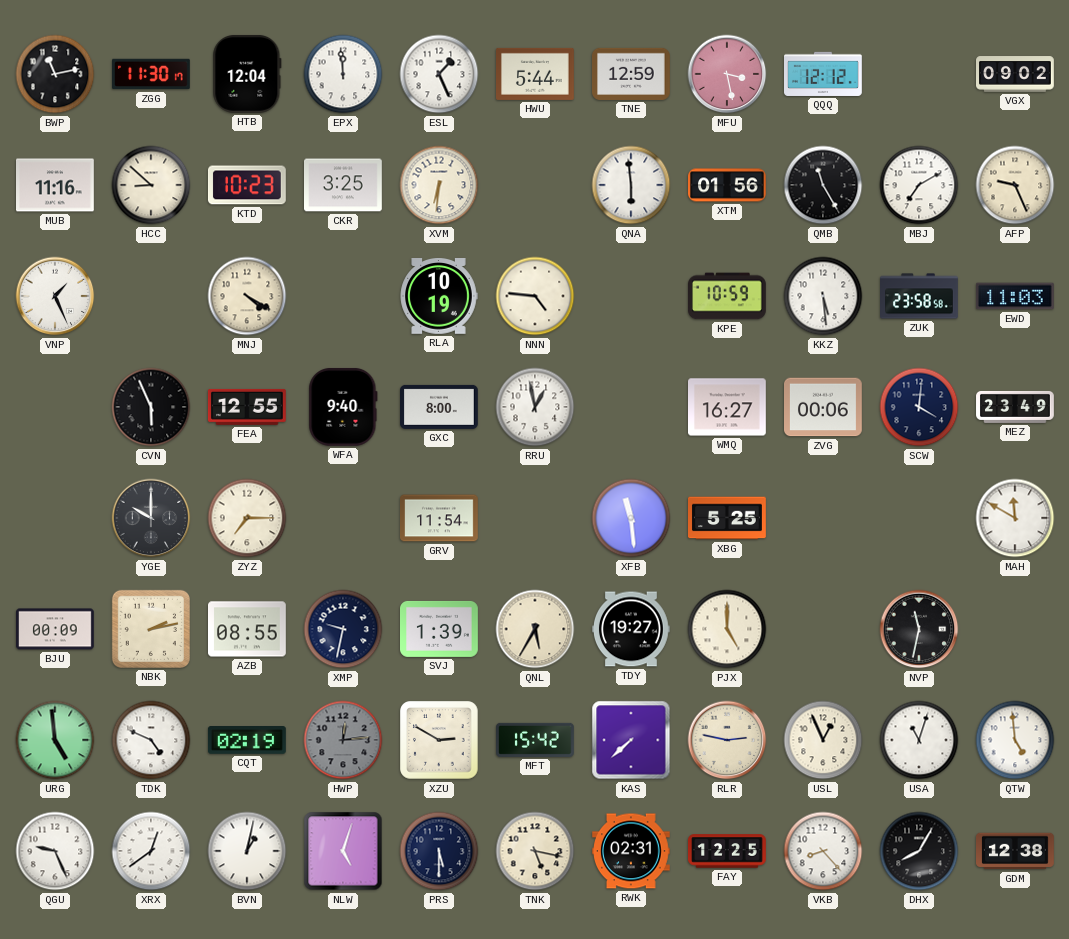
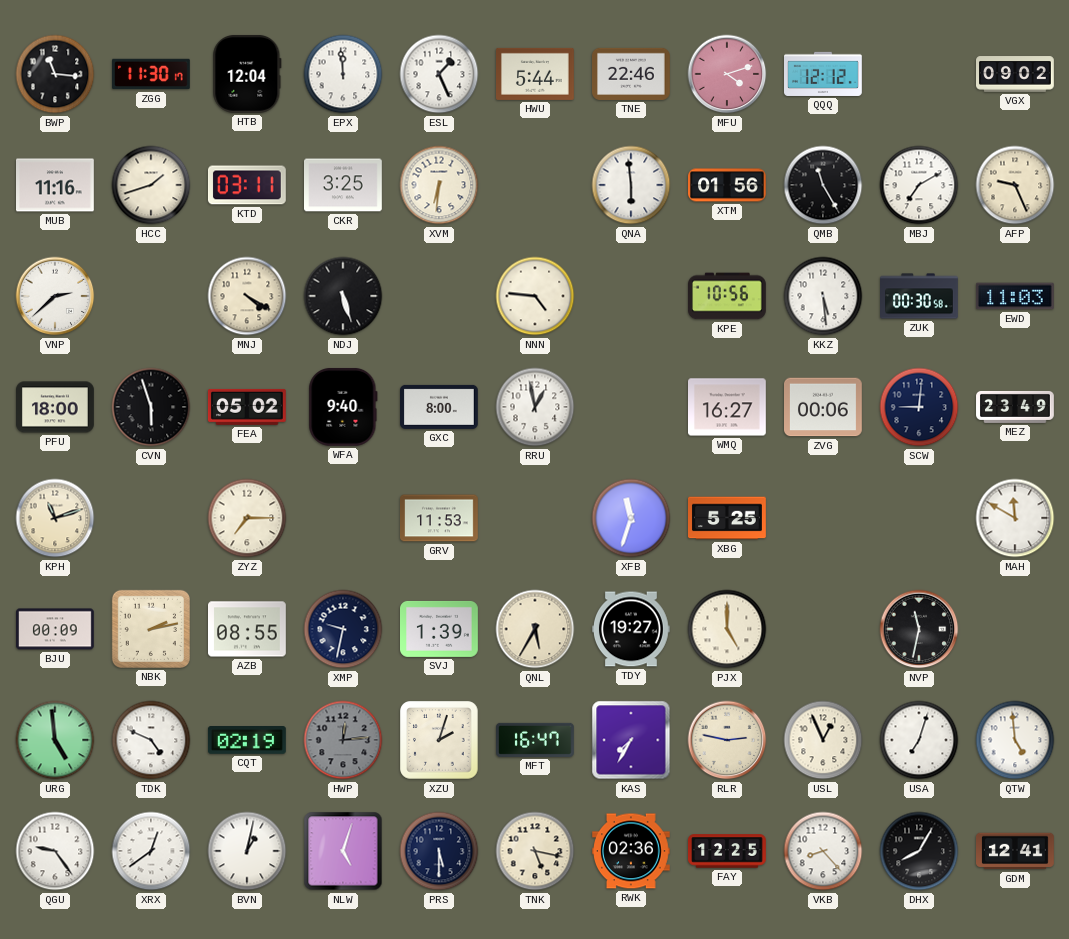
BWP: 11:13 -> 11:16
TNE: 12:59 -> 22:46
MFU: 3:28 -> 4:12
HCC: 8:52 -> 1:42
KTD: 10:23 -> 03:11
VNP: 1:26 -> 2:38
NDJ: none -> 5:27
RLA: 10:19 -> none
KPE: 10:59 -> 10:56
ZUK: 23:58 -> 00:30
PFU: none -> 18:00
CVN: 5:56 -> 5:57
FEA: 12:55 -> 05:02
SCW: 4:01 -> 9:01
KPH: none -> 11:12
YGE: 10:00 -> none
GRV: 11:54 -> 11:53
XFB: 11:29 -> 11:33
XZU: 2:50 -> 2:03
MFT: 15:42 -> 16:47
KAS: 7:38 -> 7:35
USA: 11:03 -> 7:03
QGU: 9:26 -> 9:24
RWK: 02:31 -> 02:36
GDM: 12:38 -> 12:41
